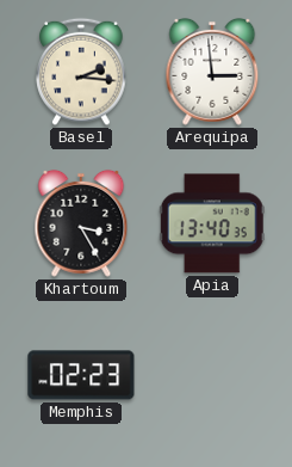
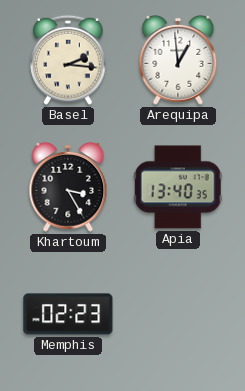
Arequipa: 2:59 -> 12:59
